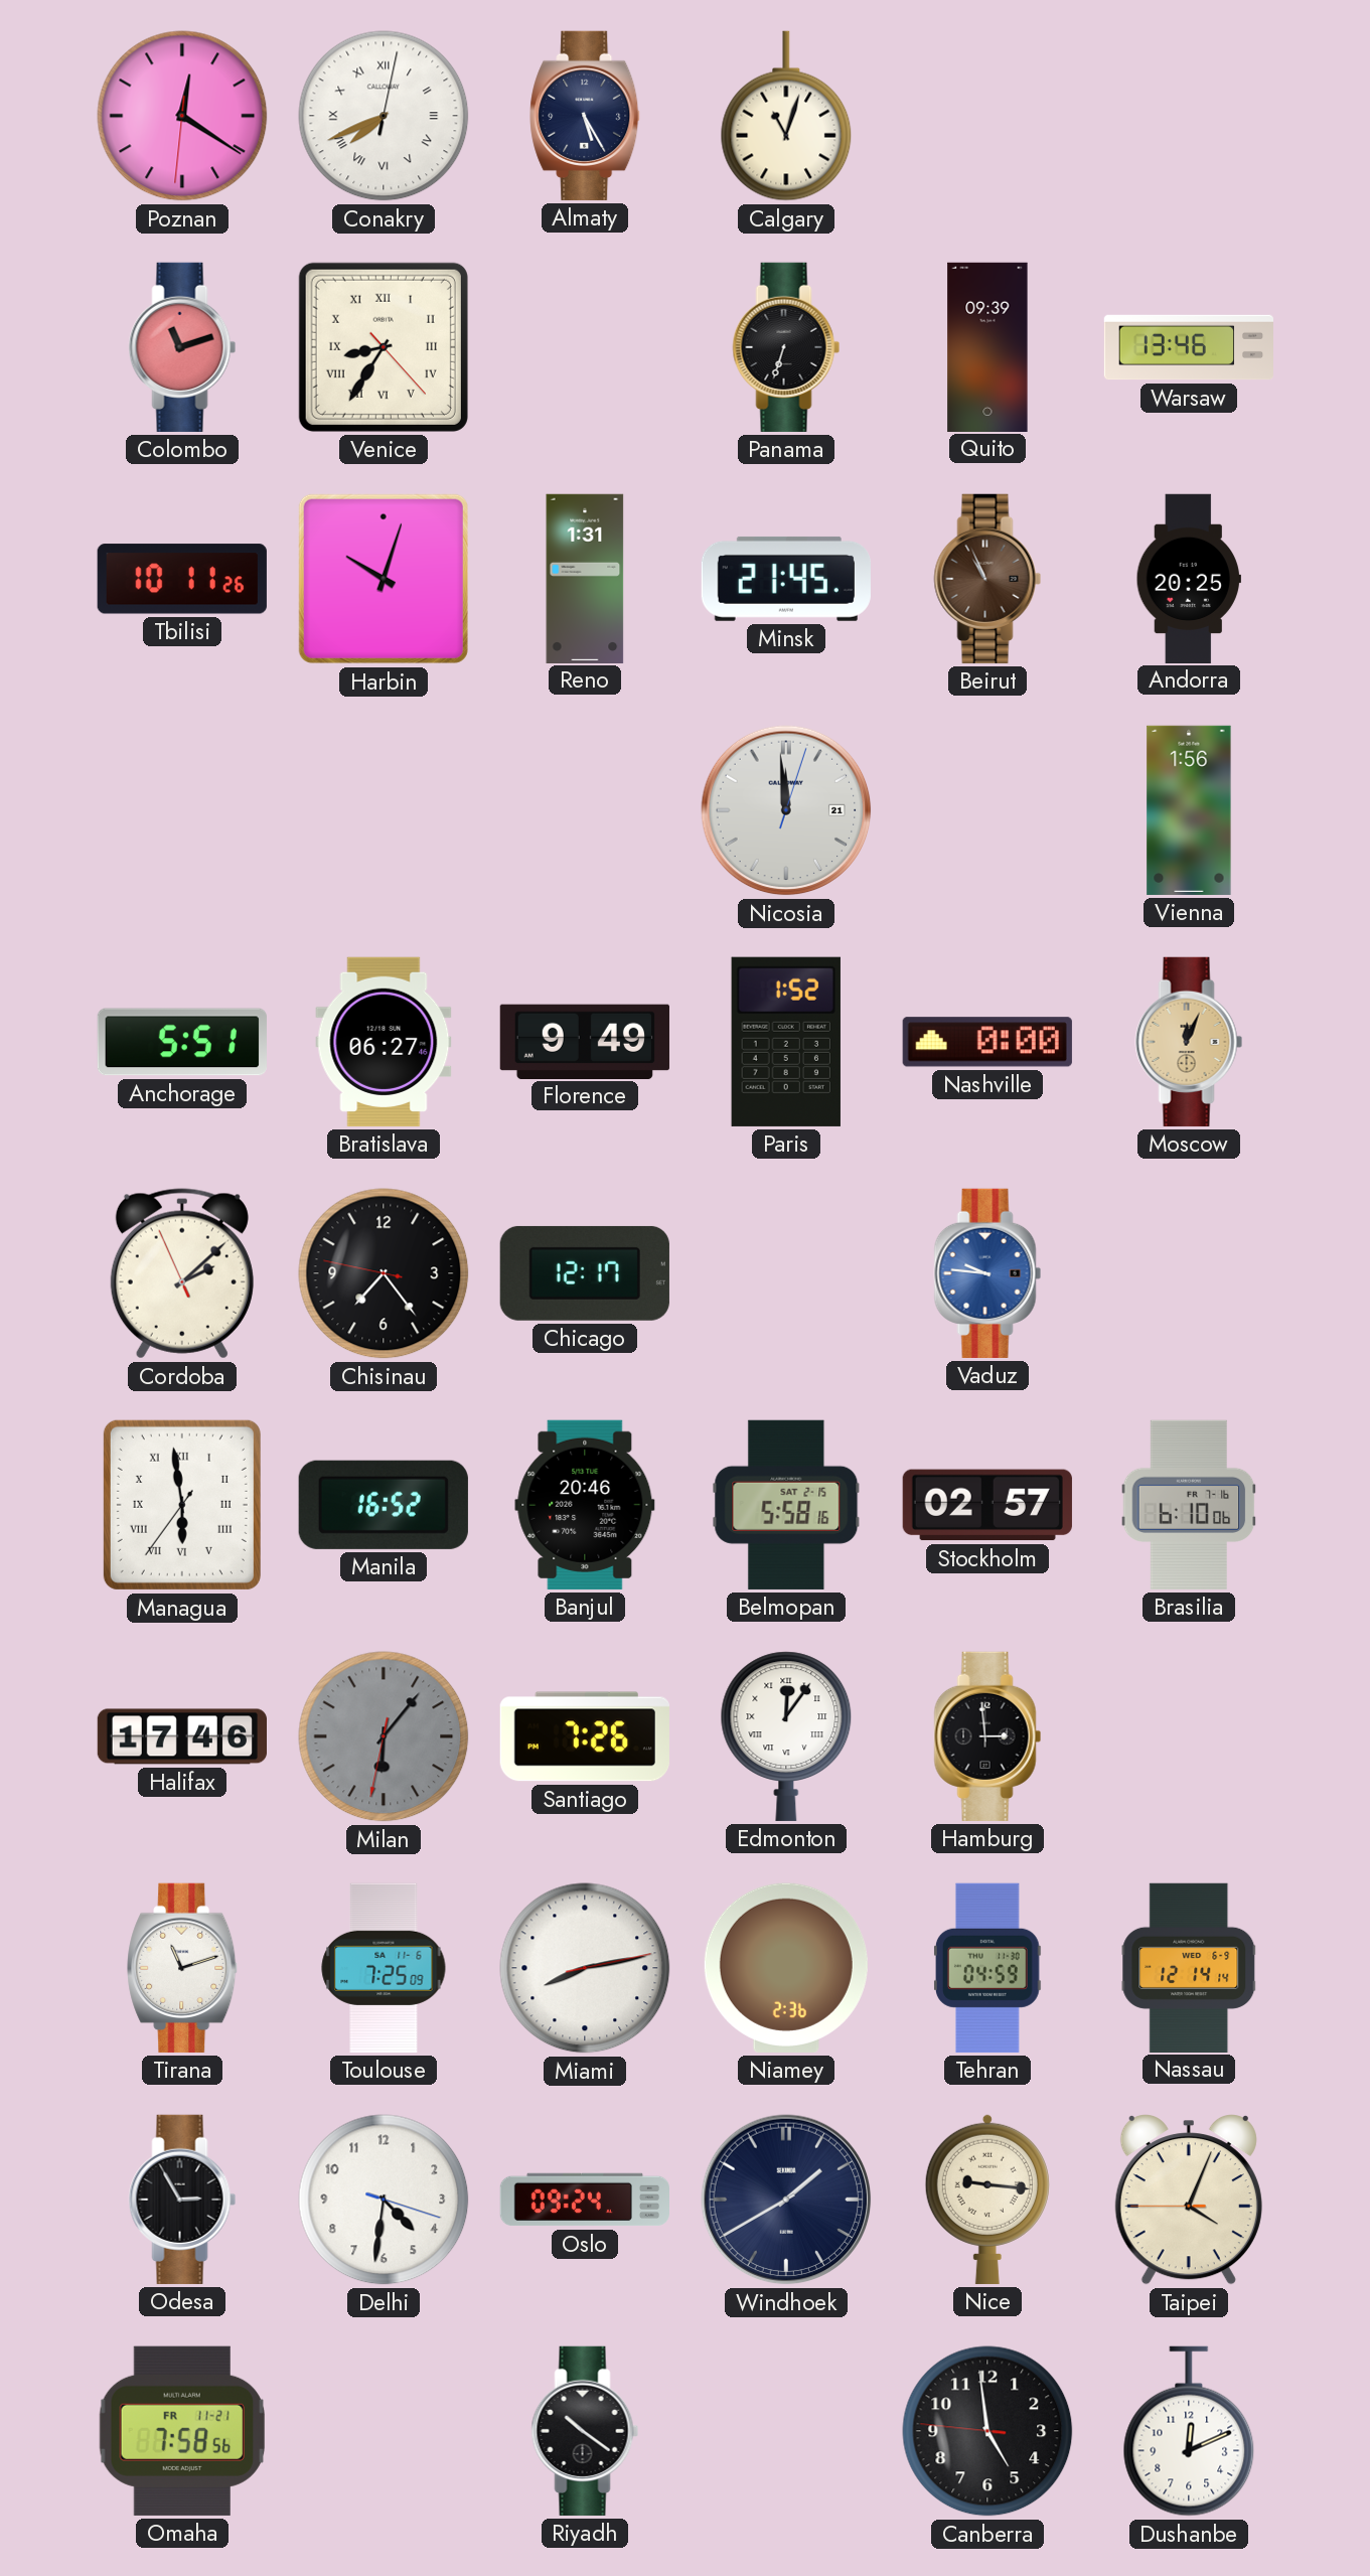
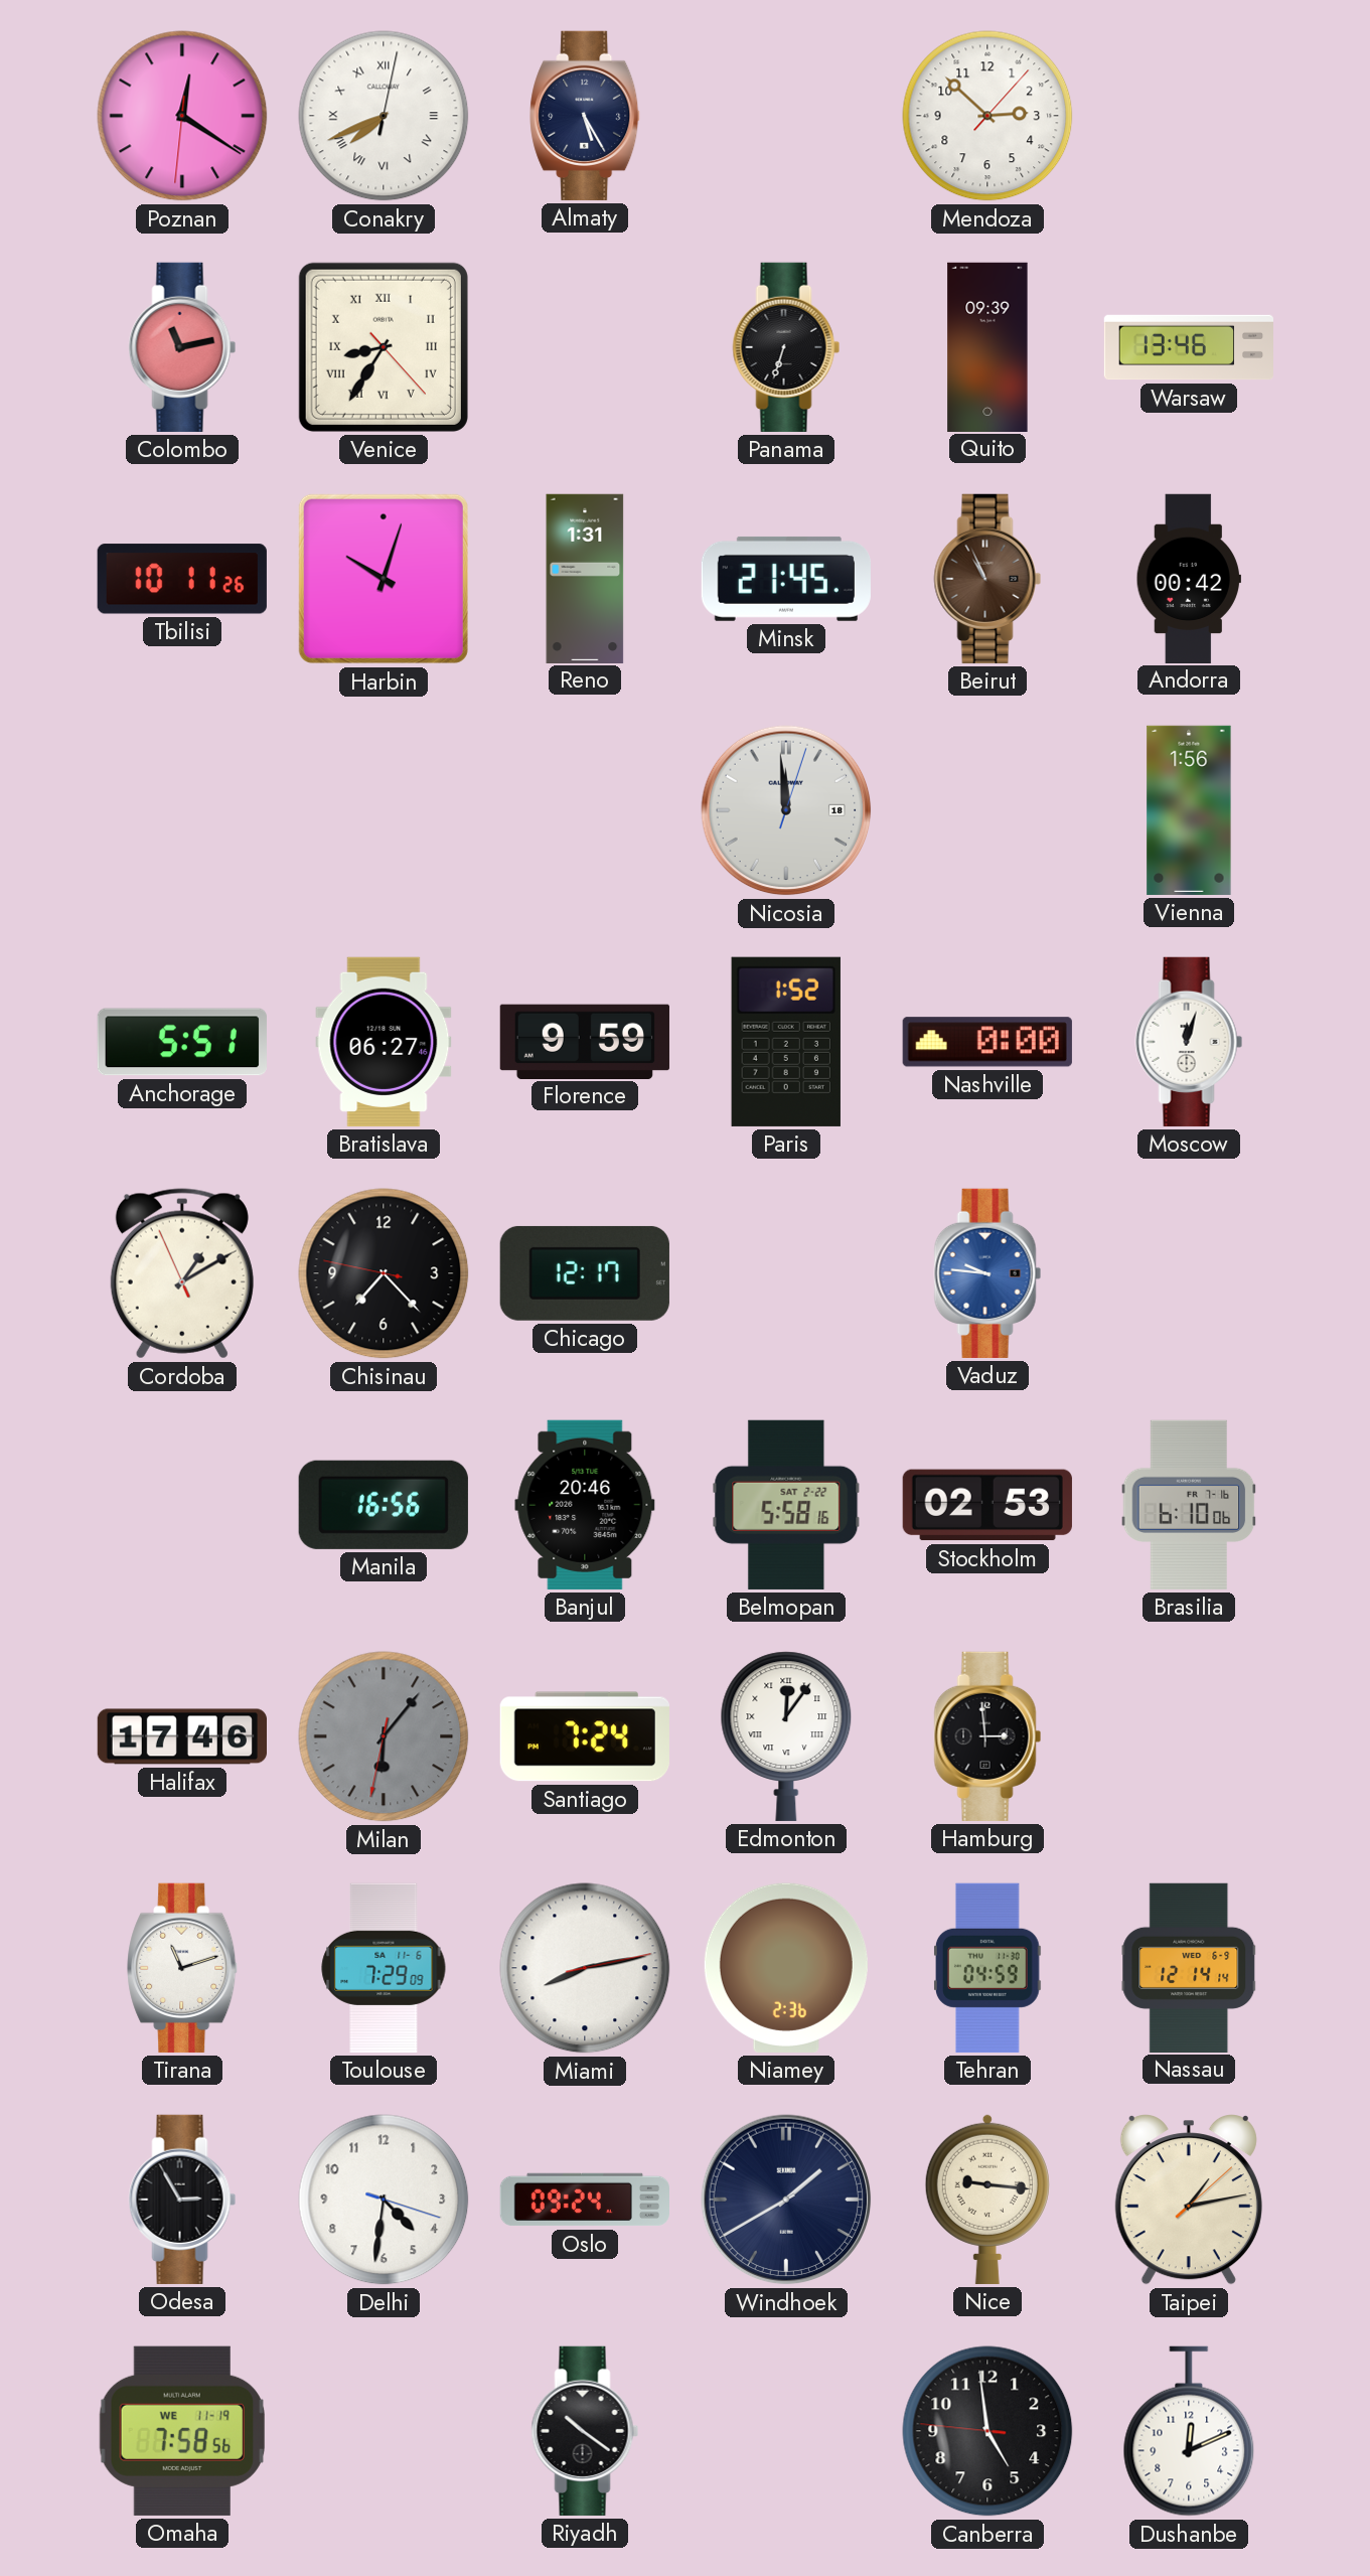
Calgary: 11:03 -> none
Mendoza: none -> 2:52
Colombo: 11:12 -> 11:13
Andorra: 20:25 -> 00:42
Nicosia date: 21 -> 18
Florence: 9:49 -> 9:59
Moscow: 12:04 -> 12:03
Moscow dial: champagne -> white
Cordoba: 2:07 -> 1:09
Chisinau: 7:23 -> 7:22
Managua: 5:58 -> none
Manila: 16:52 -> 16:56
Belmopan date: SAT 2-15 -> SAT 2-22
Stockholm: 02:57 -> 02:53
Santiago: 7:26 -> 7:24
Toulouse: 7:25 -> 7:29
Taipei: 4:03 -> 1:13
Omaha date: FR 11-21 -> WE 11-19
